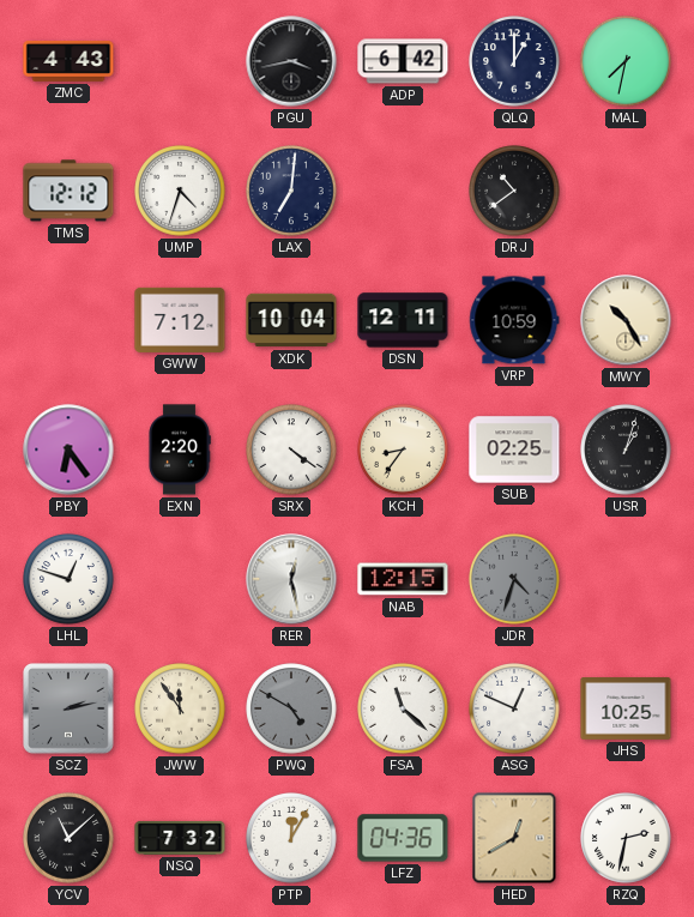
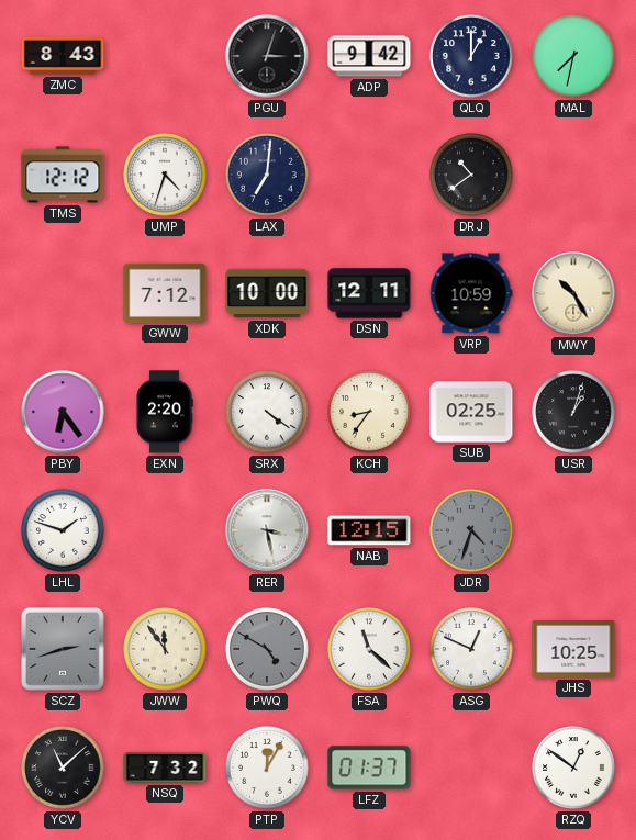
ZMC: 4:43 -> 8:43
PGU: 3:43 -> 3:03
ADP: 6:42 -> 9:42
XDK: 10:04 -> 10:00
LHL: 12:48 -> 1:48
RER: 12:28 -> 3:28
SCZ: 2:13 -> 2:42
LFZ: 04:36 -> 01:37
HED: 12:40 -> none
RZQ: 2:32 -> 12:51
